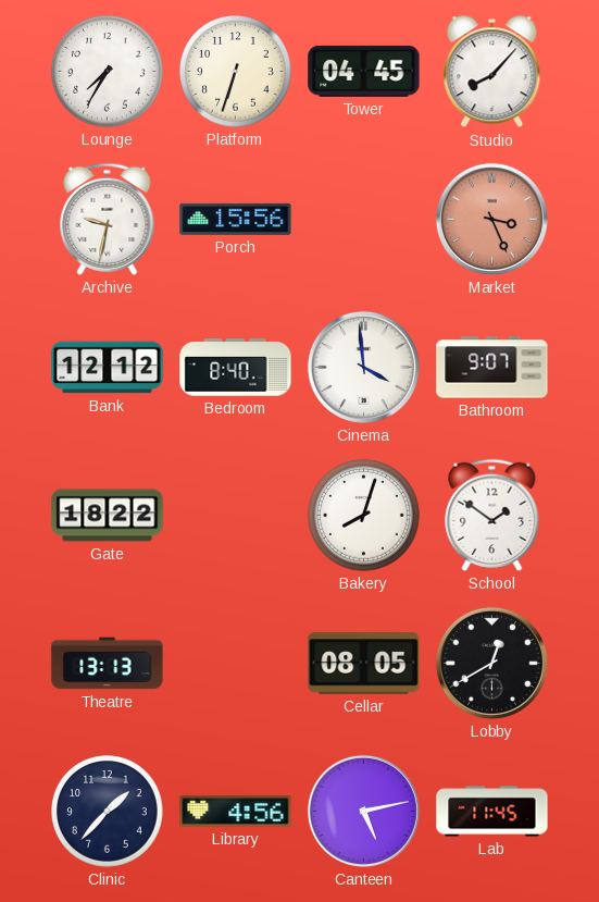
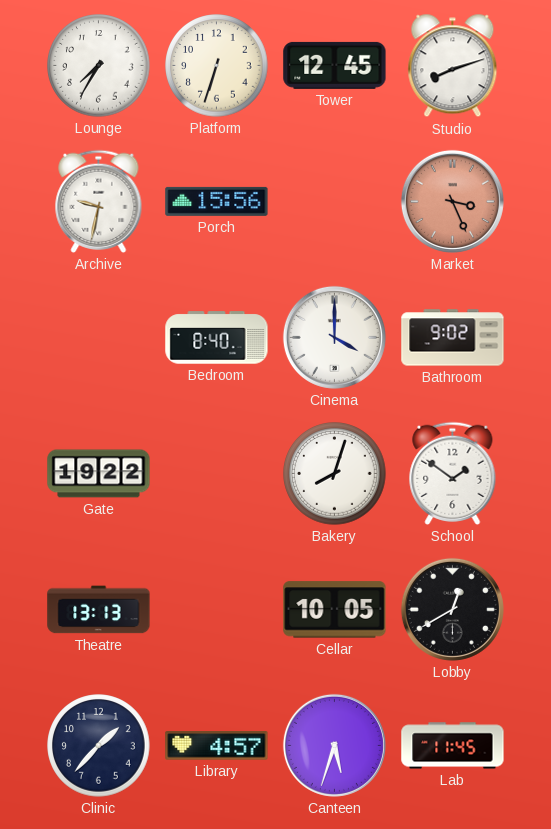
Tower: 04:45 -> 12:45
Studio: 8:07 -> 8:12
Bank: 12:12 -> none
Cinema: 3:59 -> 4:00
Bathroom: 9:07 -> 9:02
Gate: 18:22 -> 19:22
Cellar: 08:05 -> 10:05
Library: 4:56 -> 4:57
Canteen: 5:13 -> 5:33
